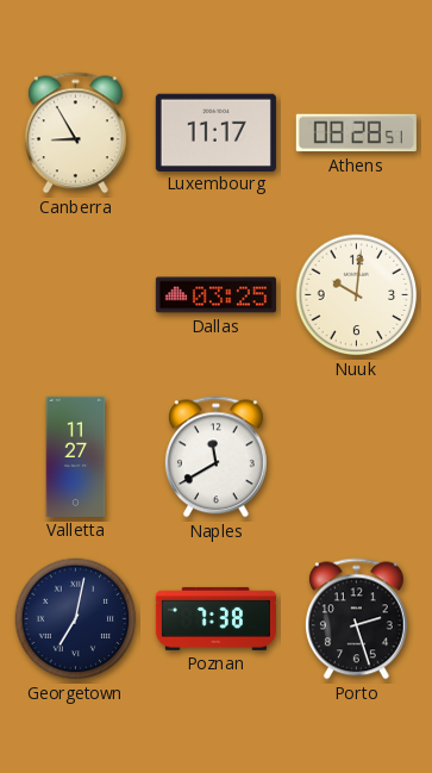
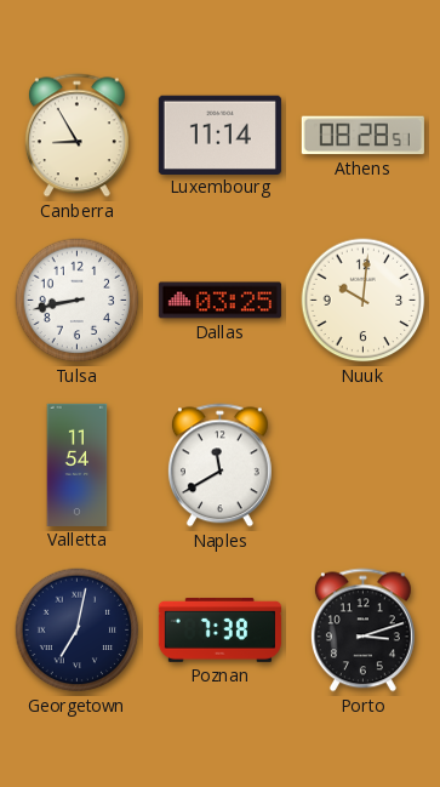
Luxembourg: 11:17 -> 11:14
Tulsa: none -> 8:43
Valletta: 11:27 -> 11:54
Porto: 2:27 -> 3:12
